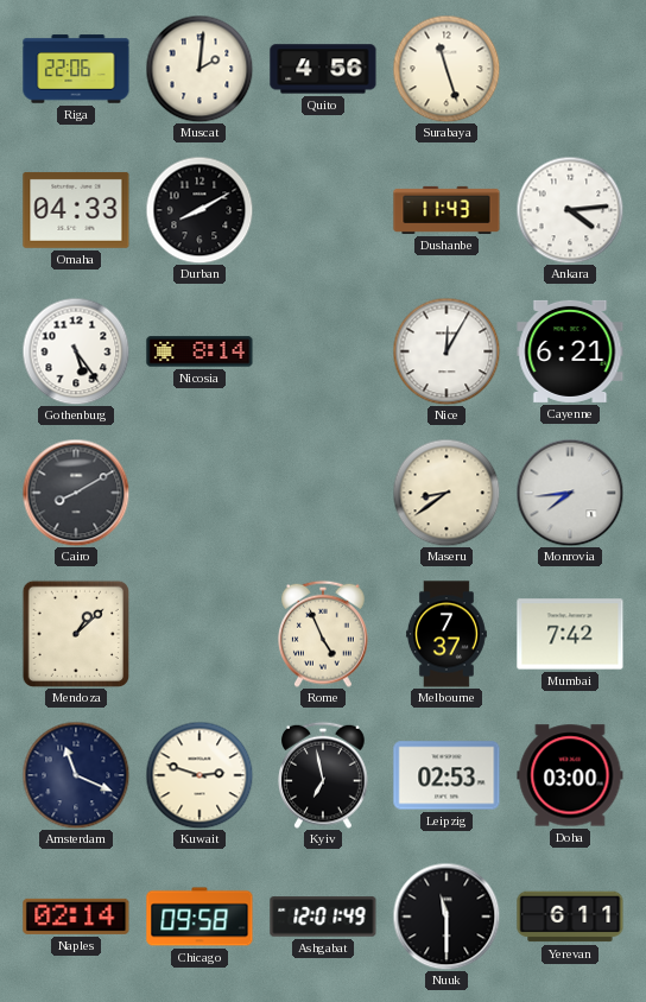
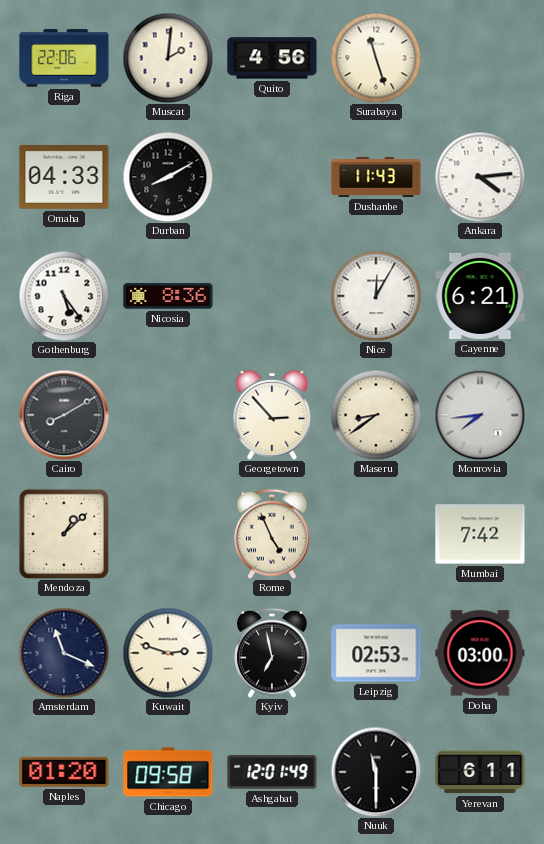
Nicosia: 8:14 -> 8:36
Georgetown: none -> 2:53
Melbourne: 7:37 -> none
Naples: 02:14 -> 01:20
